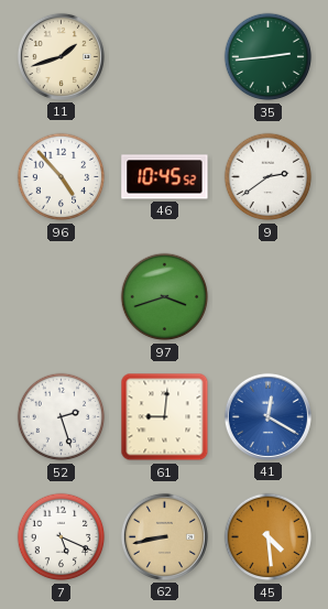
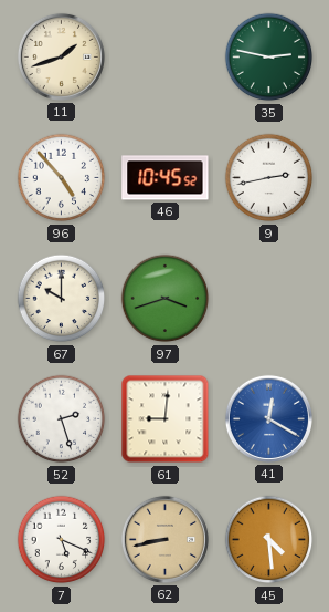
35: 2:44 -> 2:47
9: 2:39 -> 2:43
67: none -> 10:00
